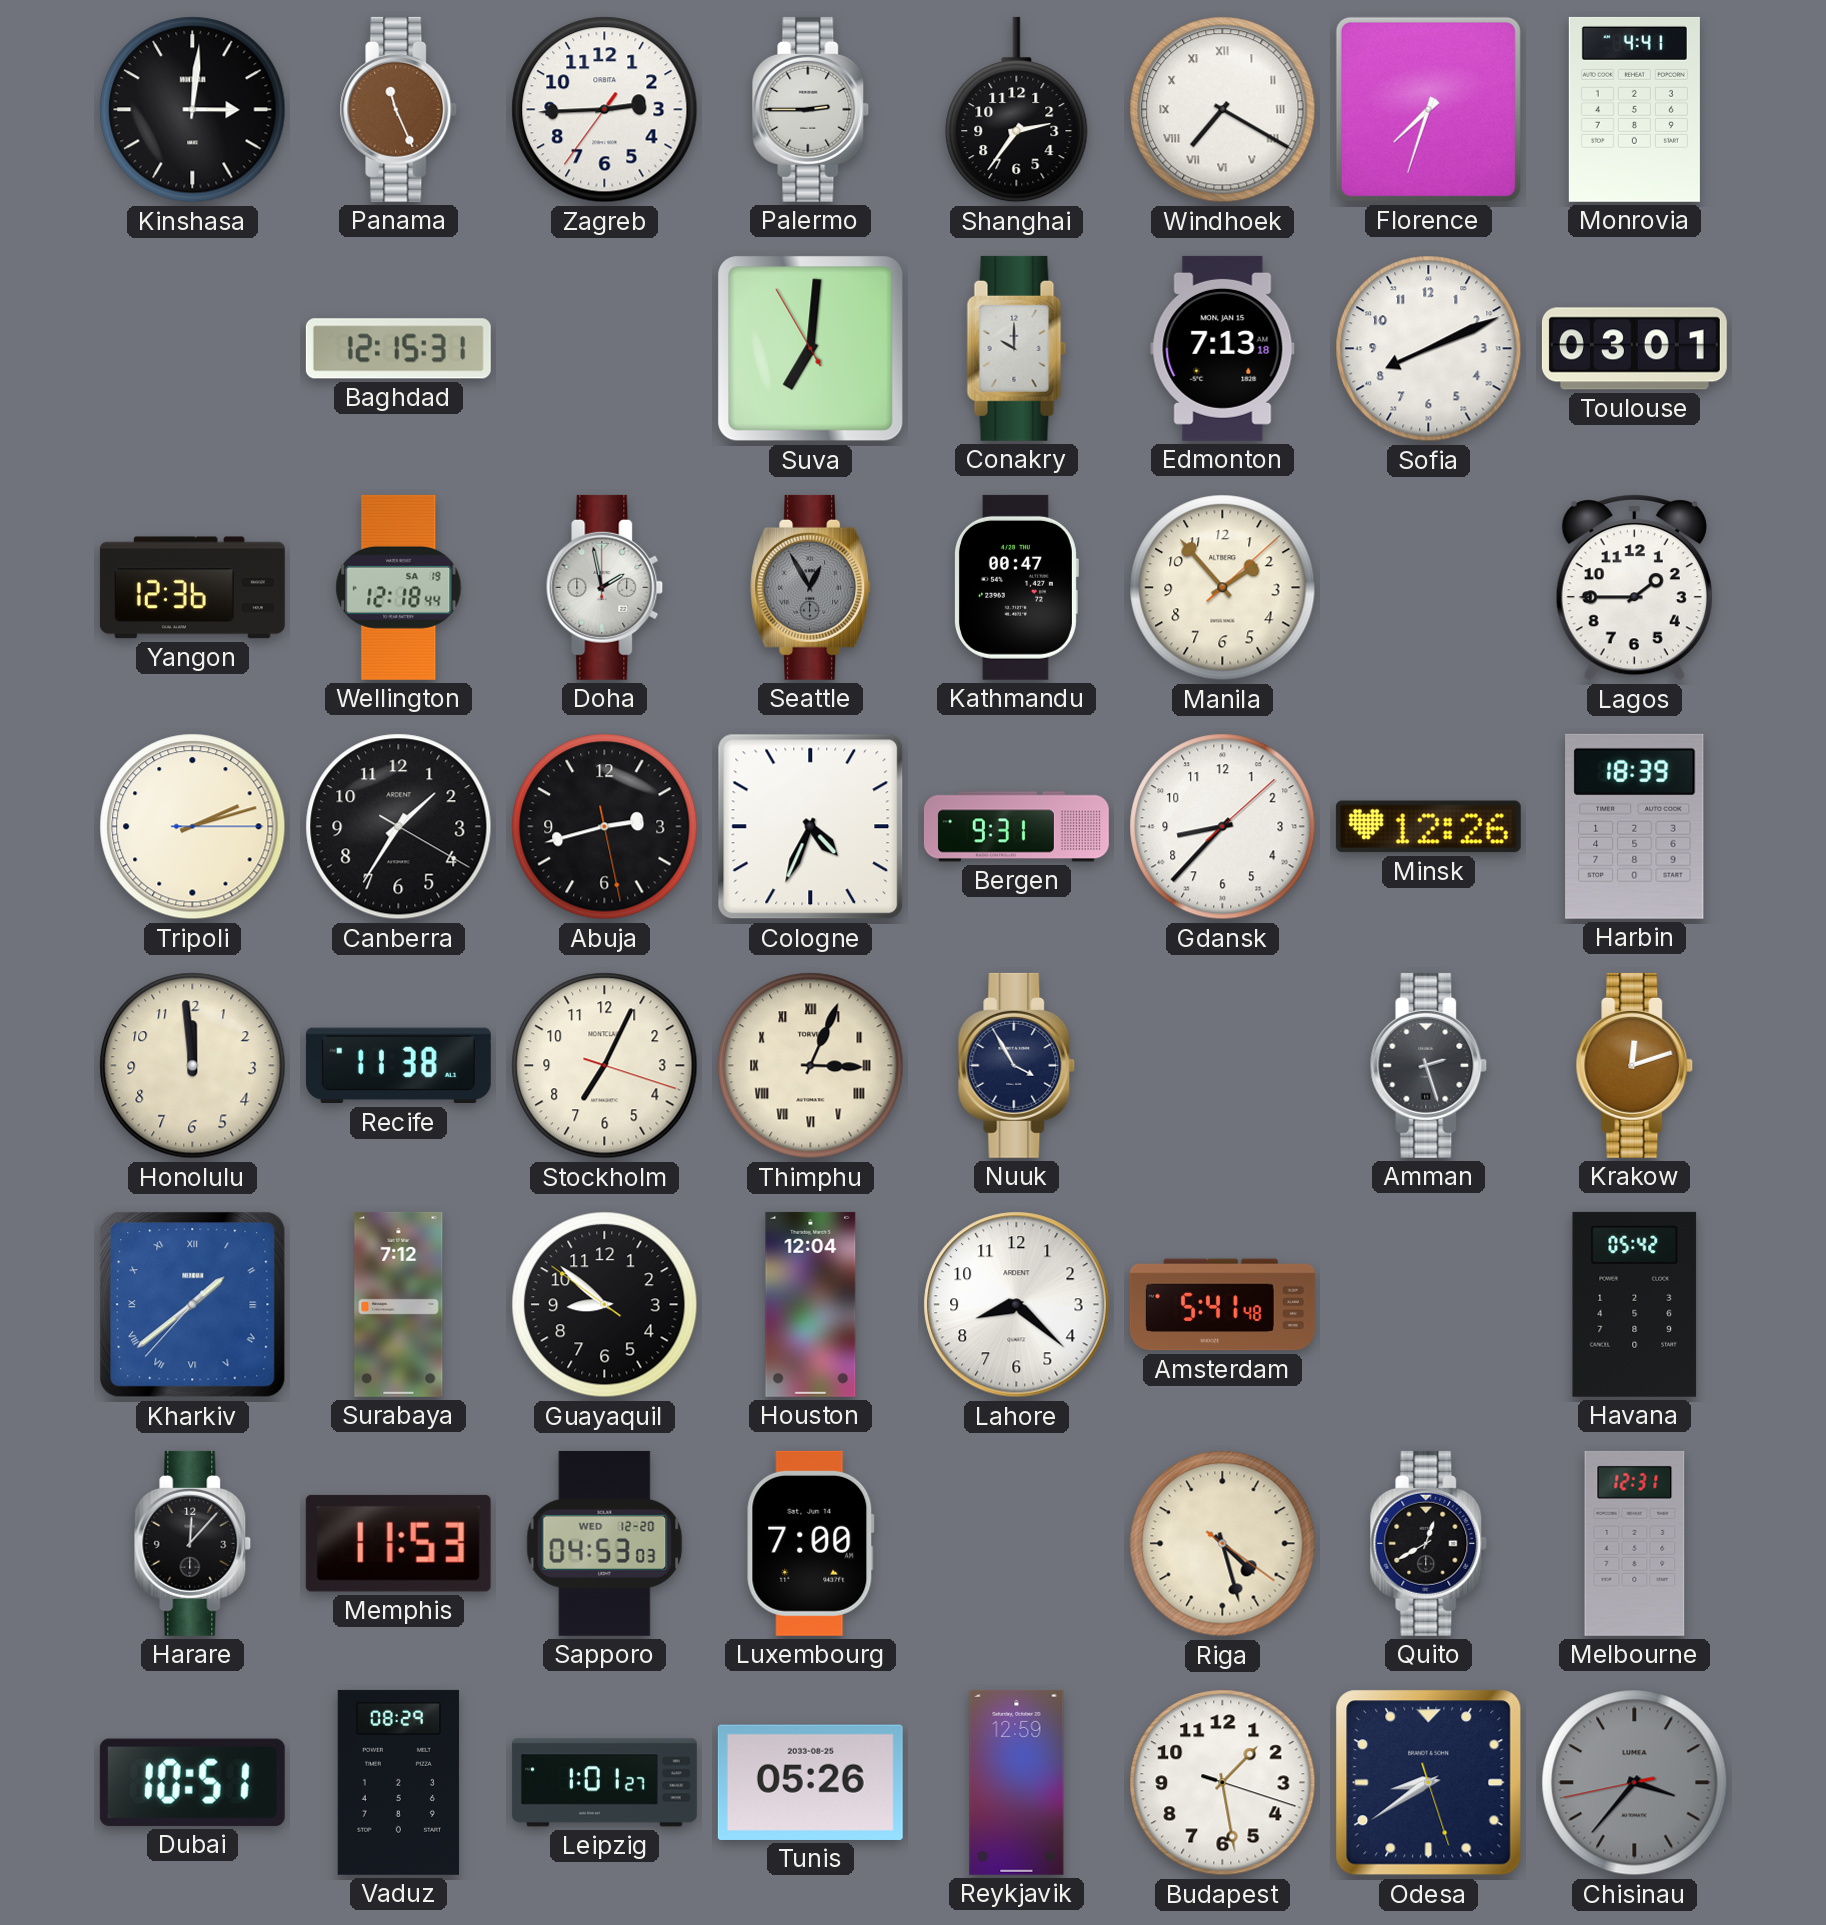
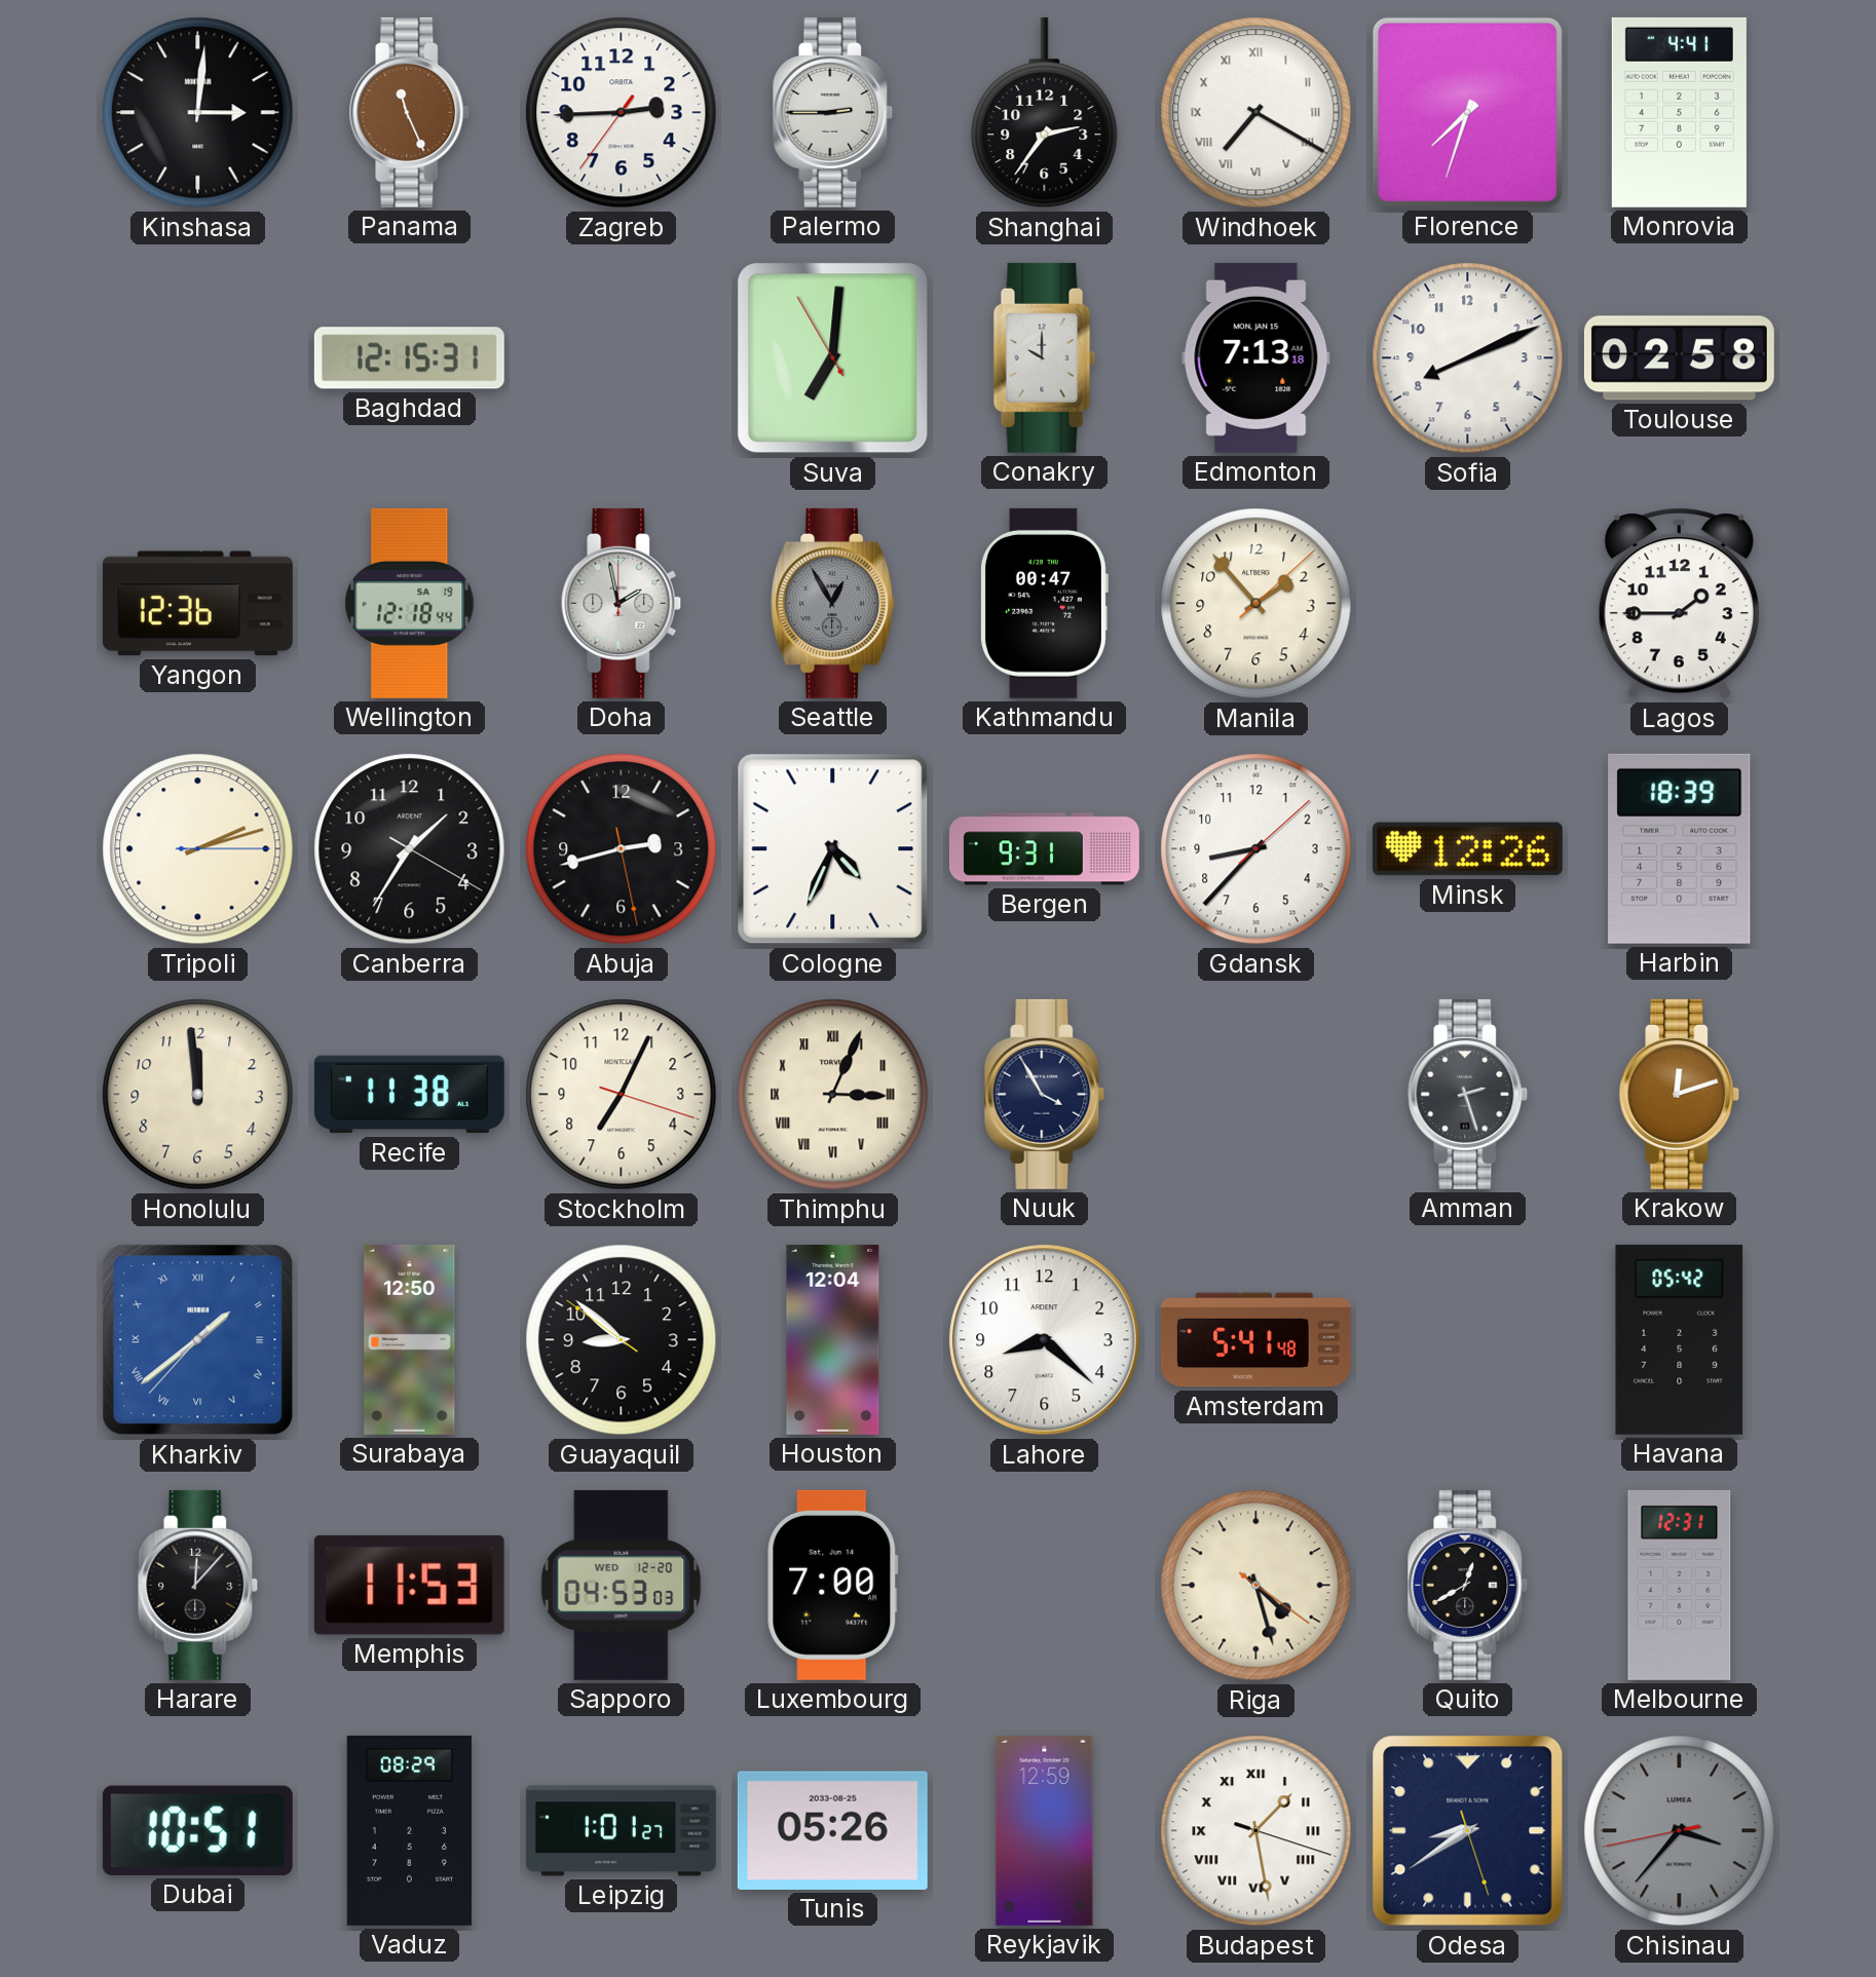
Toulouse: 03:01 -> 02:58
Surabaya: 7:12 -> 12:50
Budapest numerals: Arabic -> Roman
